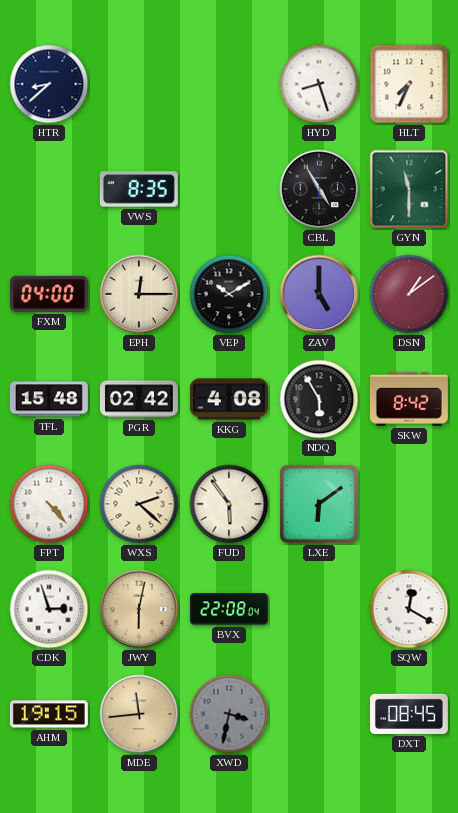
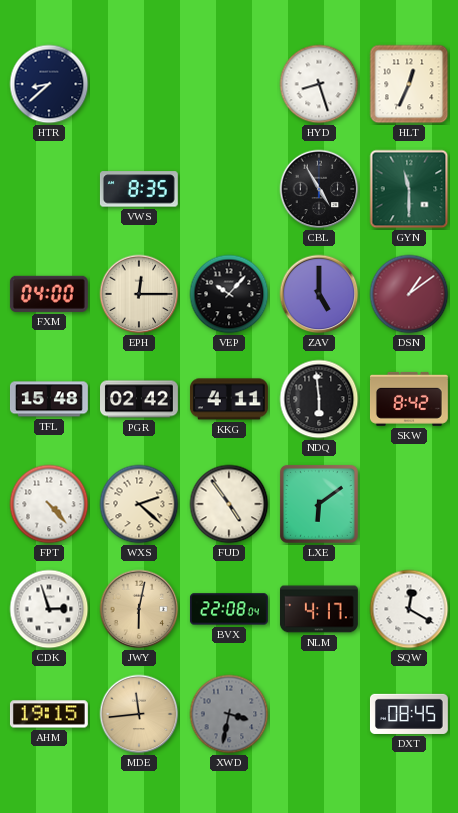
HLT: 7:34 -> 12:34
VEP: 10:10 -> 10:07
KKG: 4:08 -> 4:11
NDQ: 5:55 -> 5:59
FUD: 5:54 -> 4:54
NLM: none -> 4:17
